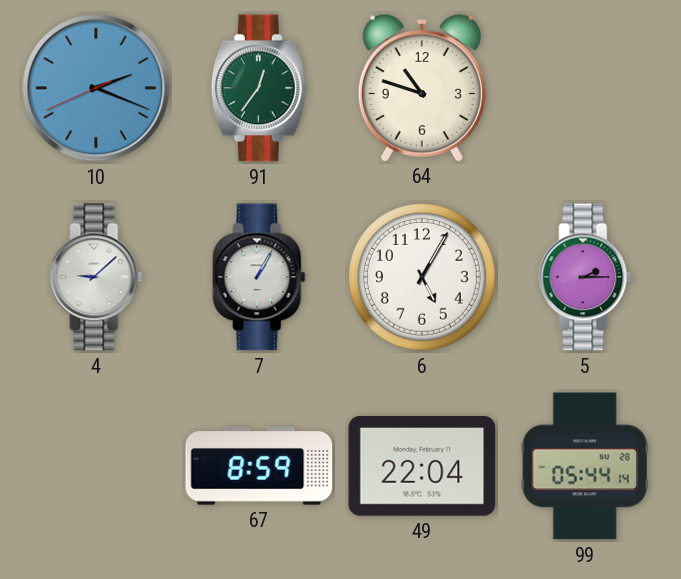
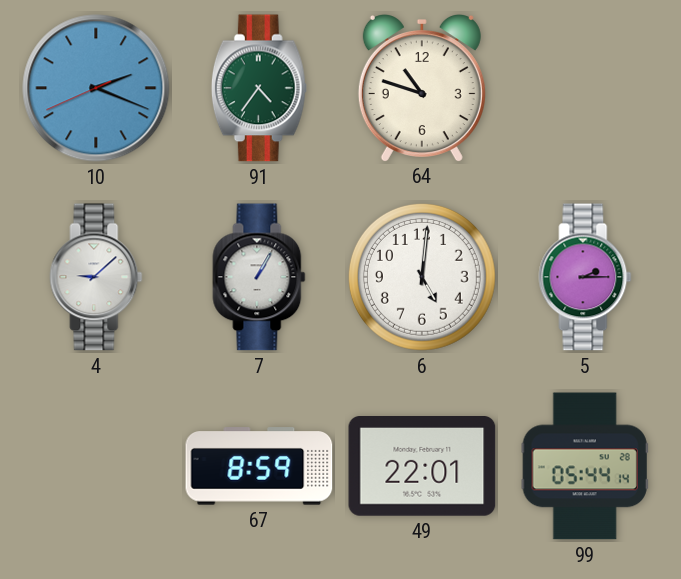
91: 12:36 -> 4:36
6: 5:05 -> 5:01
49: 22:04 -> 22:01
